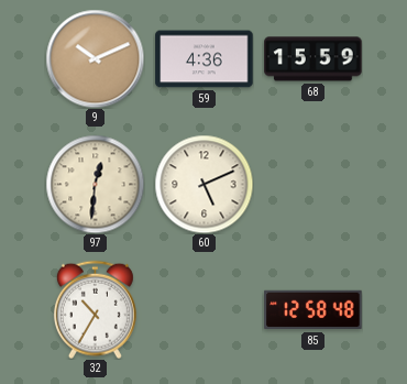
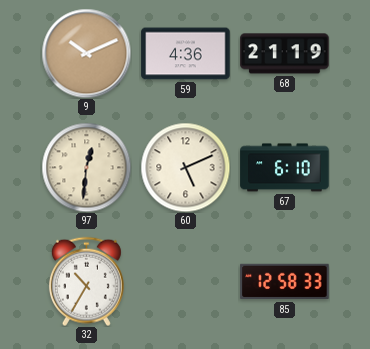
68: 15:59 -> 21:19
67: none -> 6:10
85: 12:58:48 -> 12:58:33
